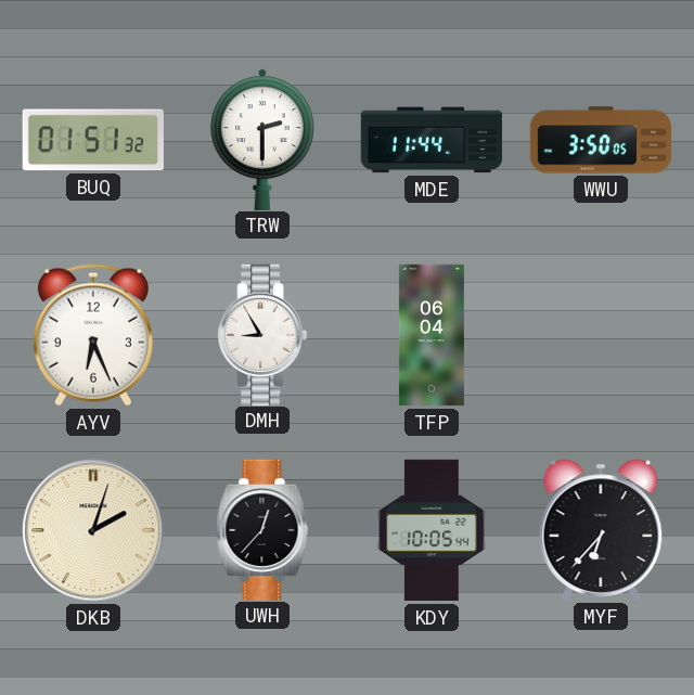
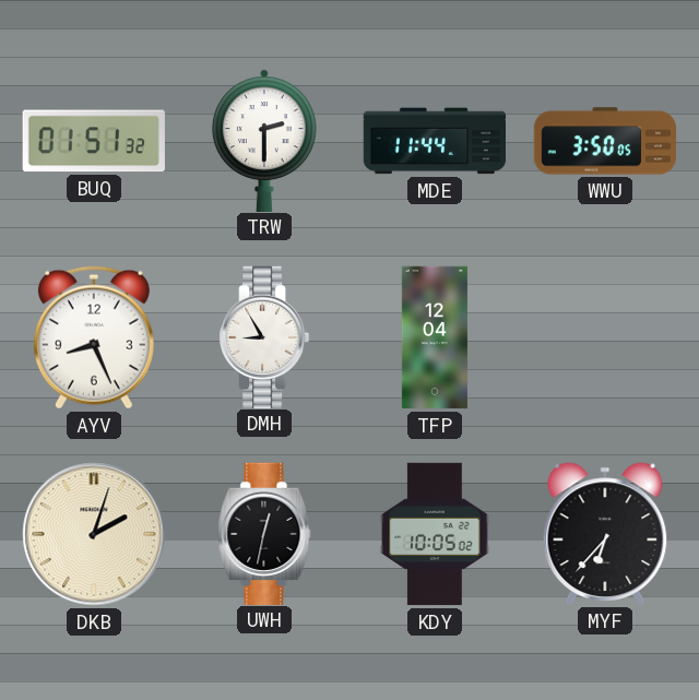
AYV: 6:26 -> 8:26
TFP: 06:04 -> 12:04
UWH: 12:37 -> 12:32
KDY: 10:05:44 -> 10:05:02
